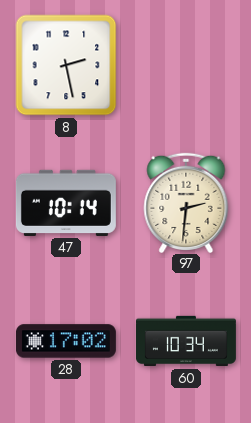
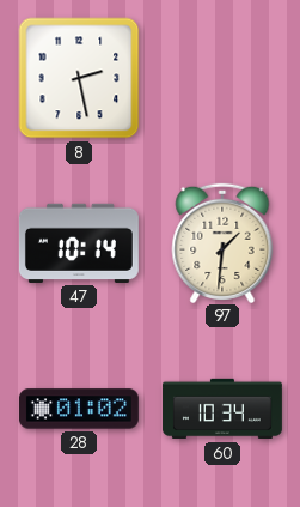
97: 2:31 -> 1:31
28: 17:02 -> 01:02
